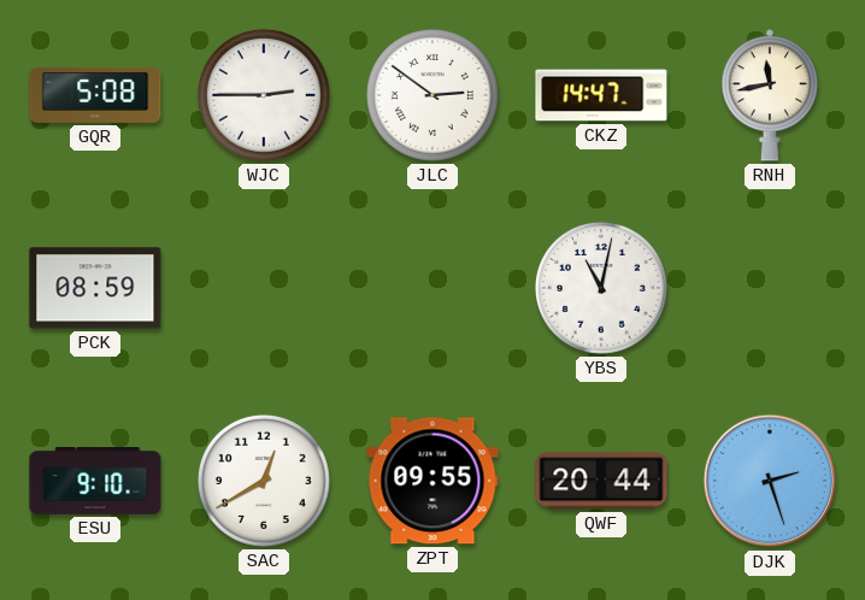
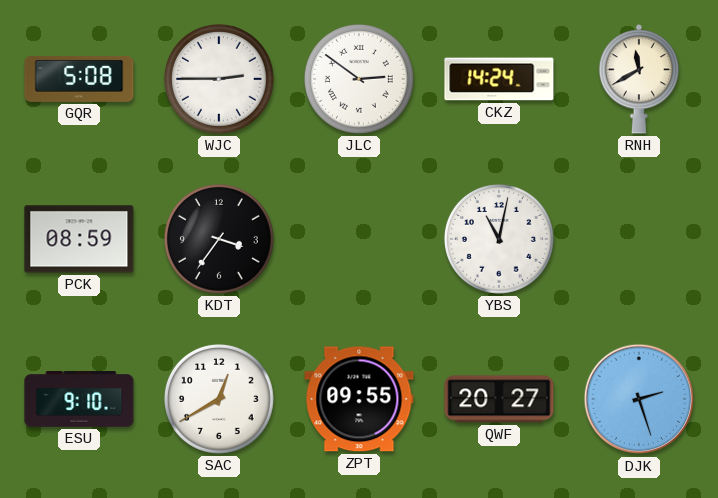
CKZ: 14:47 -> 14:24
RNH: 11:43 -> 11:40
KDT: none -> 3:36
QWF: 20:44 -> 20:27
